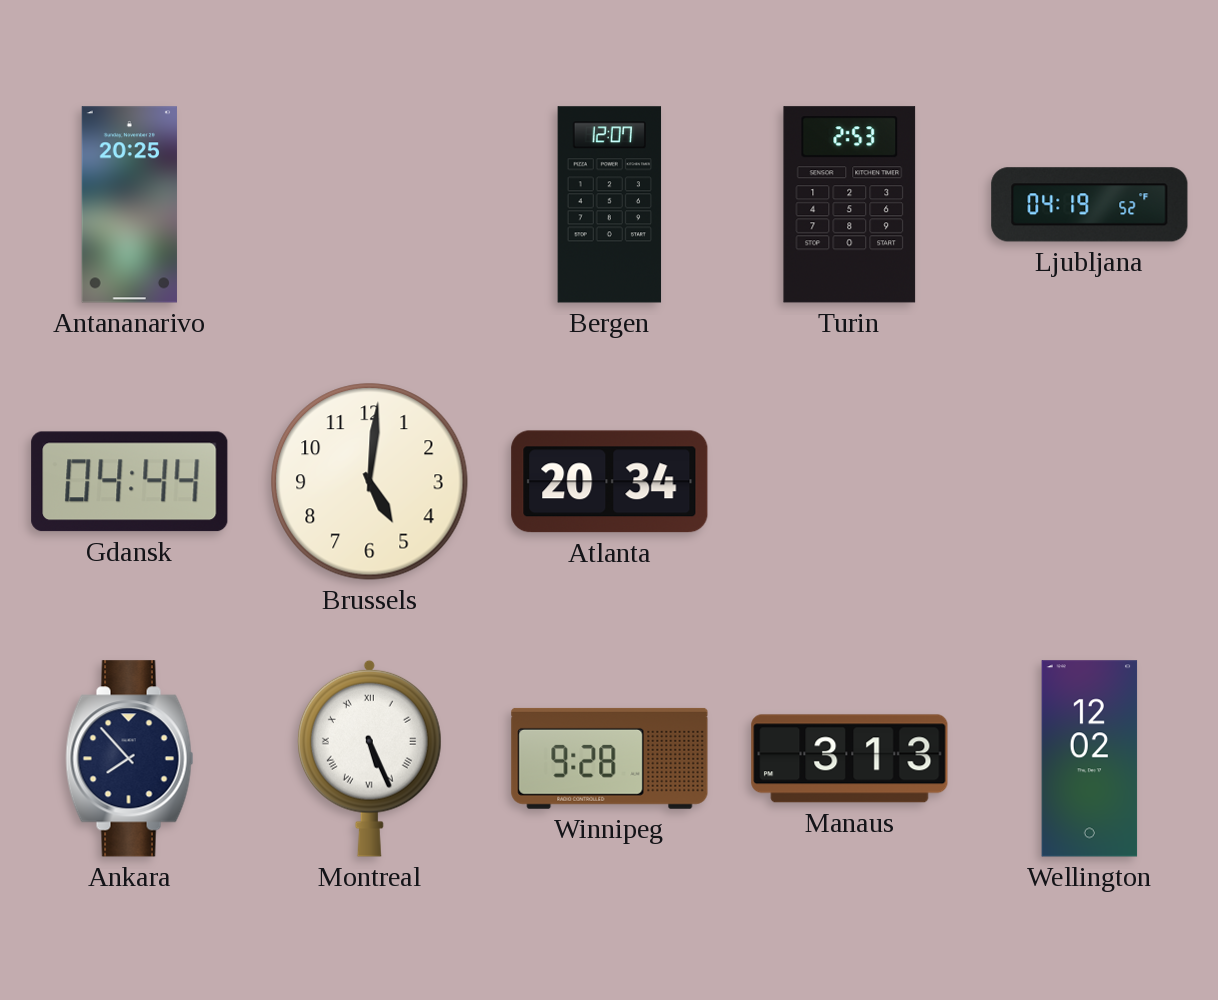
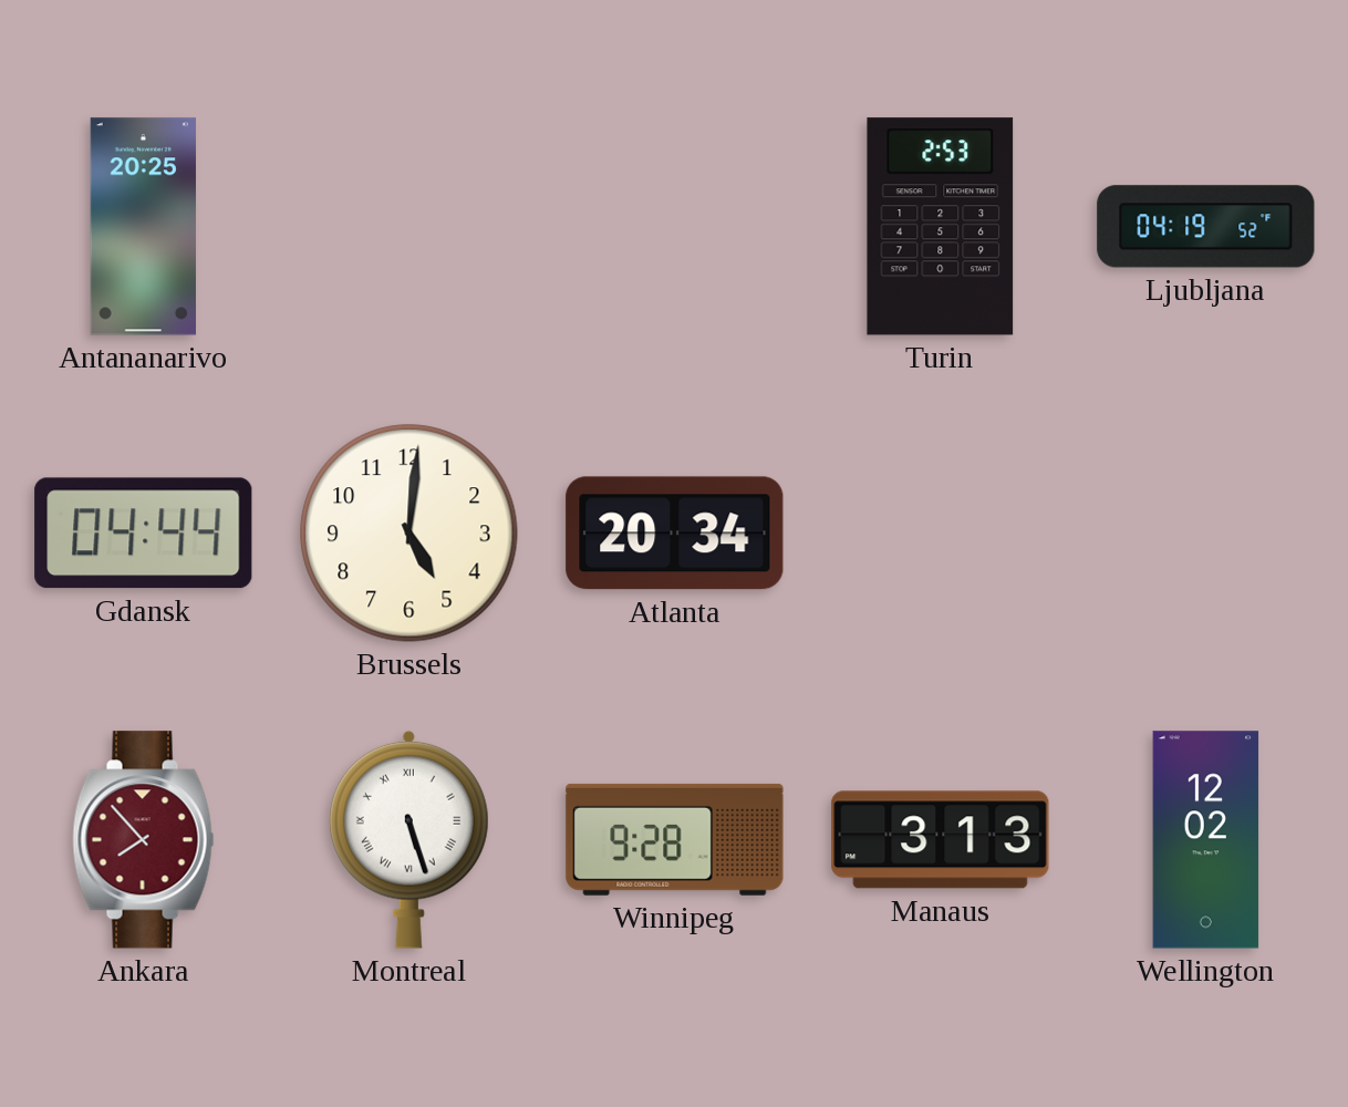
Bergen: 12:07 -> none
Ankara dial: navy -> burgundy
Montreal: 5:26 -> 5:27
